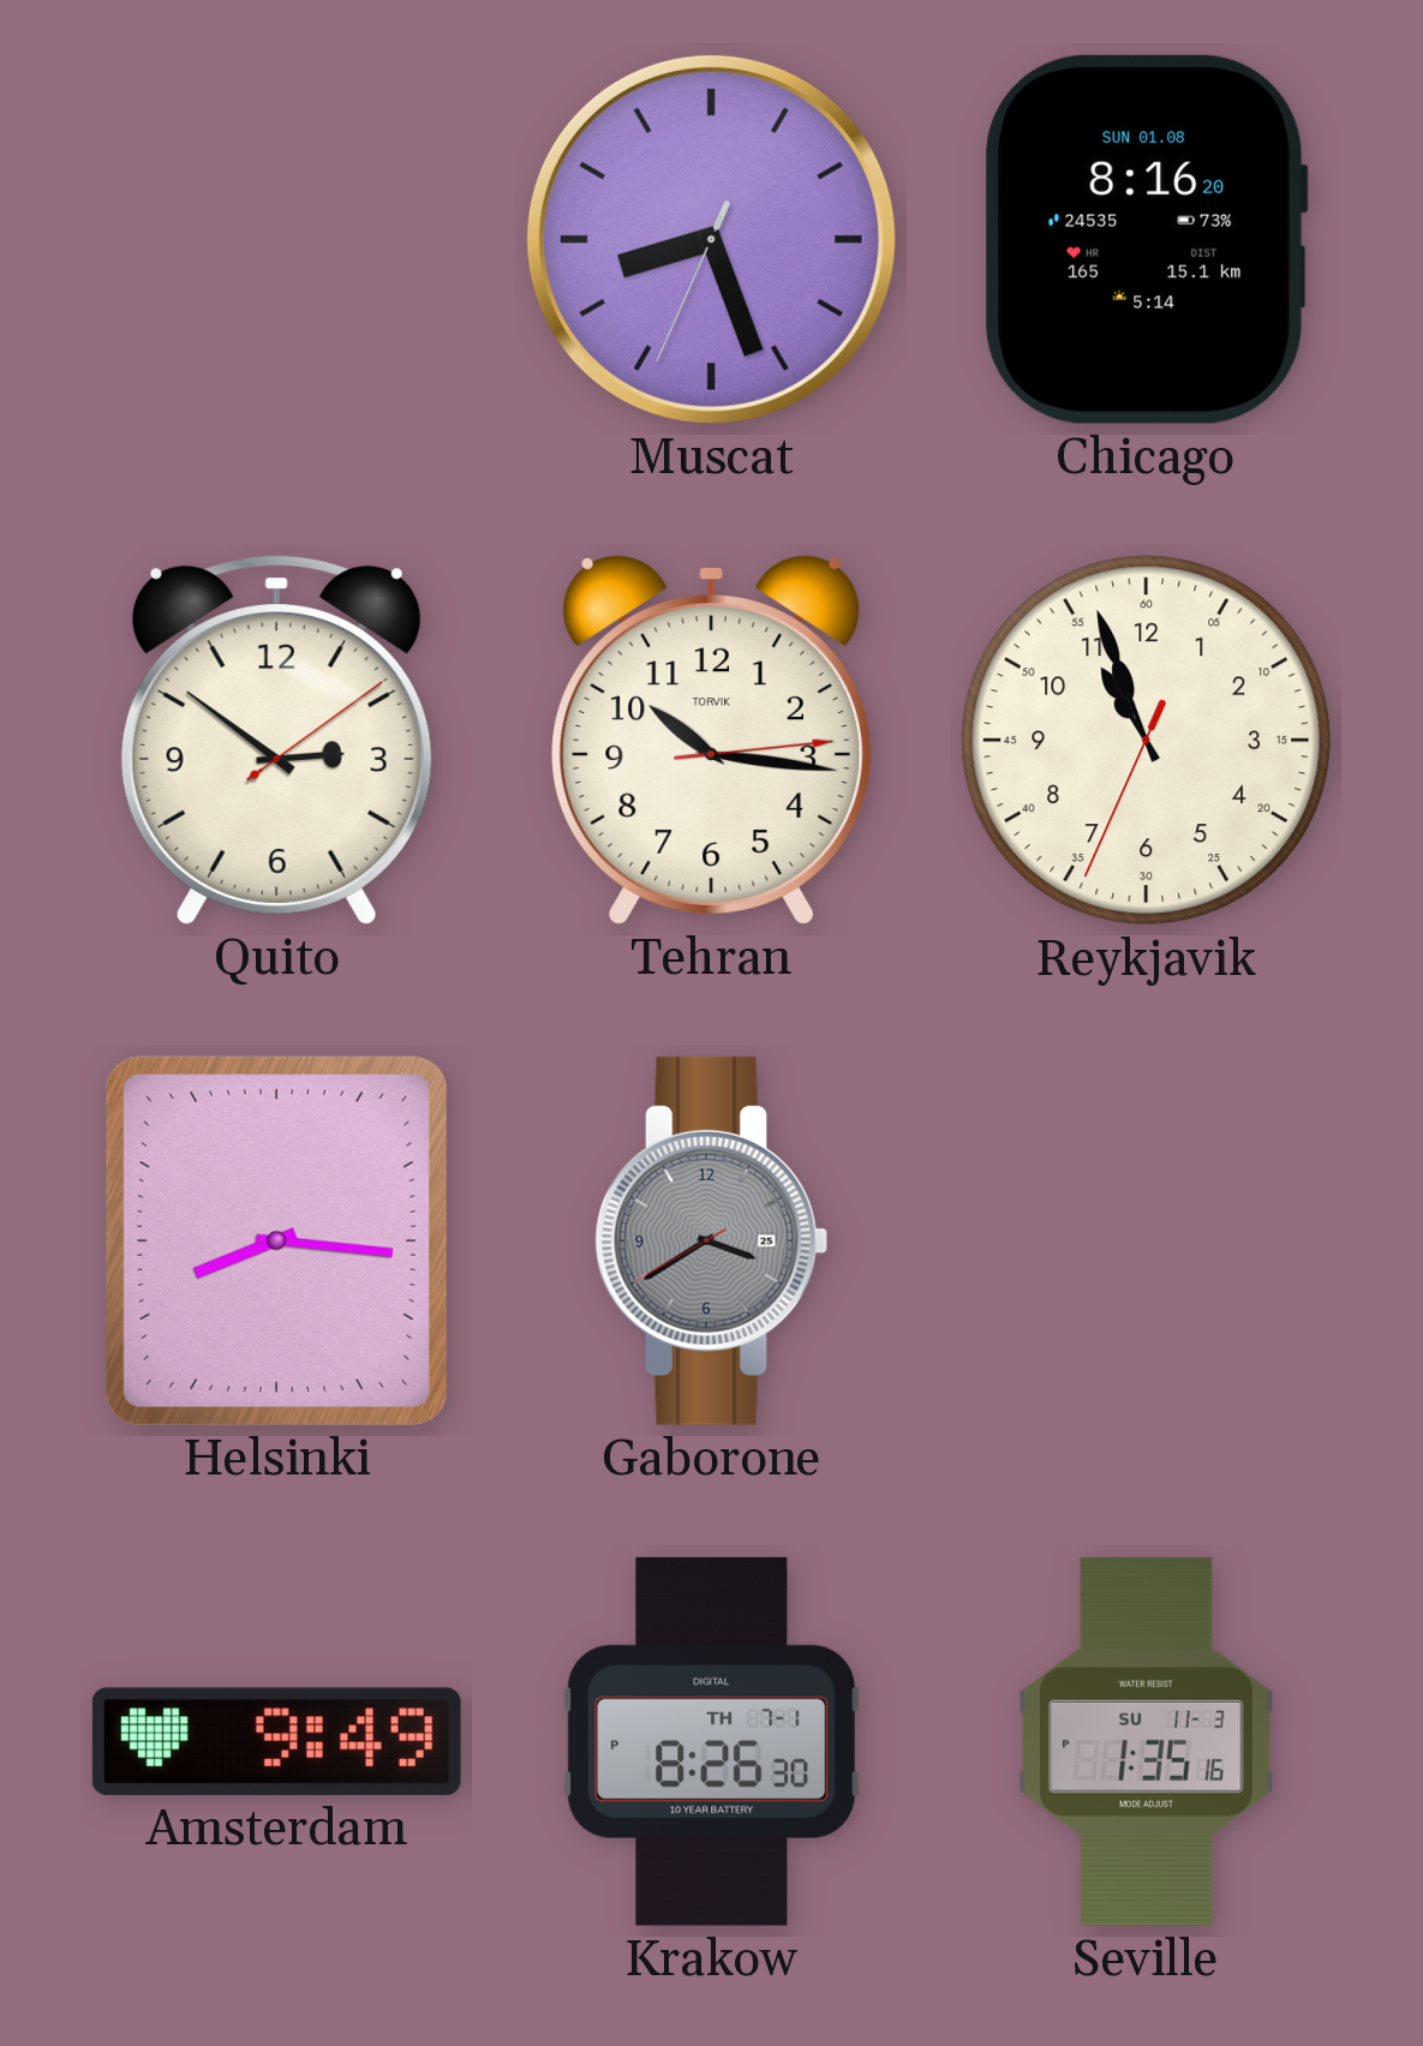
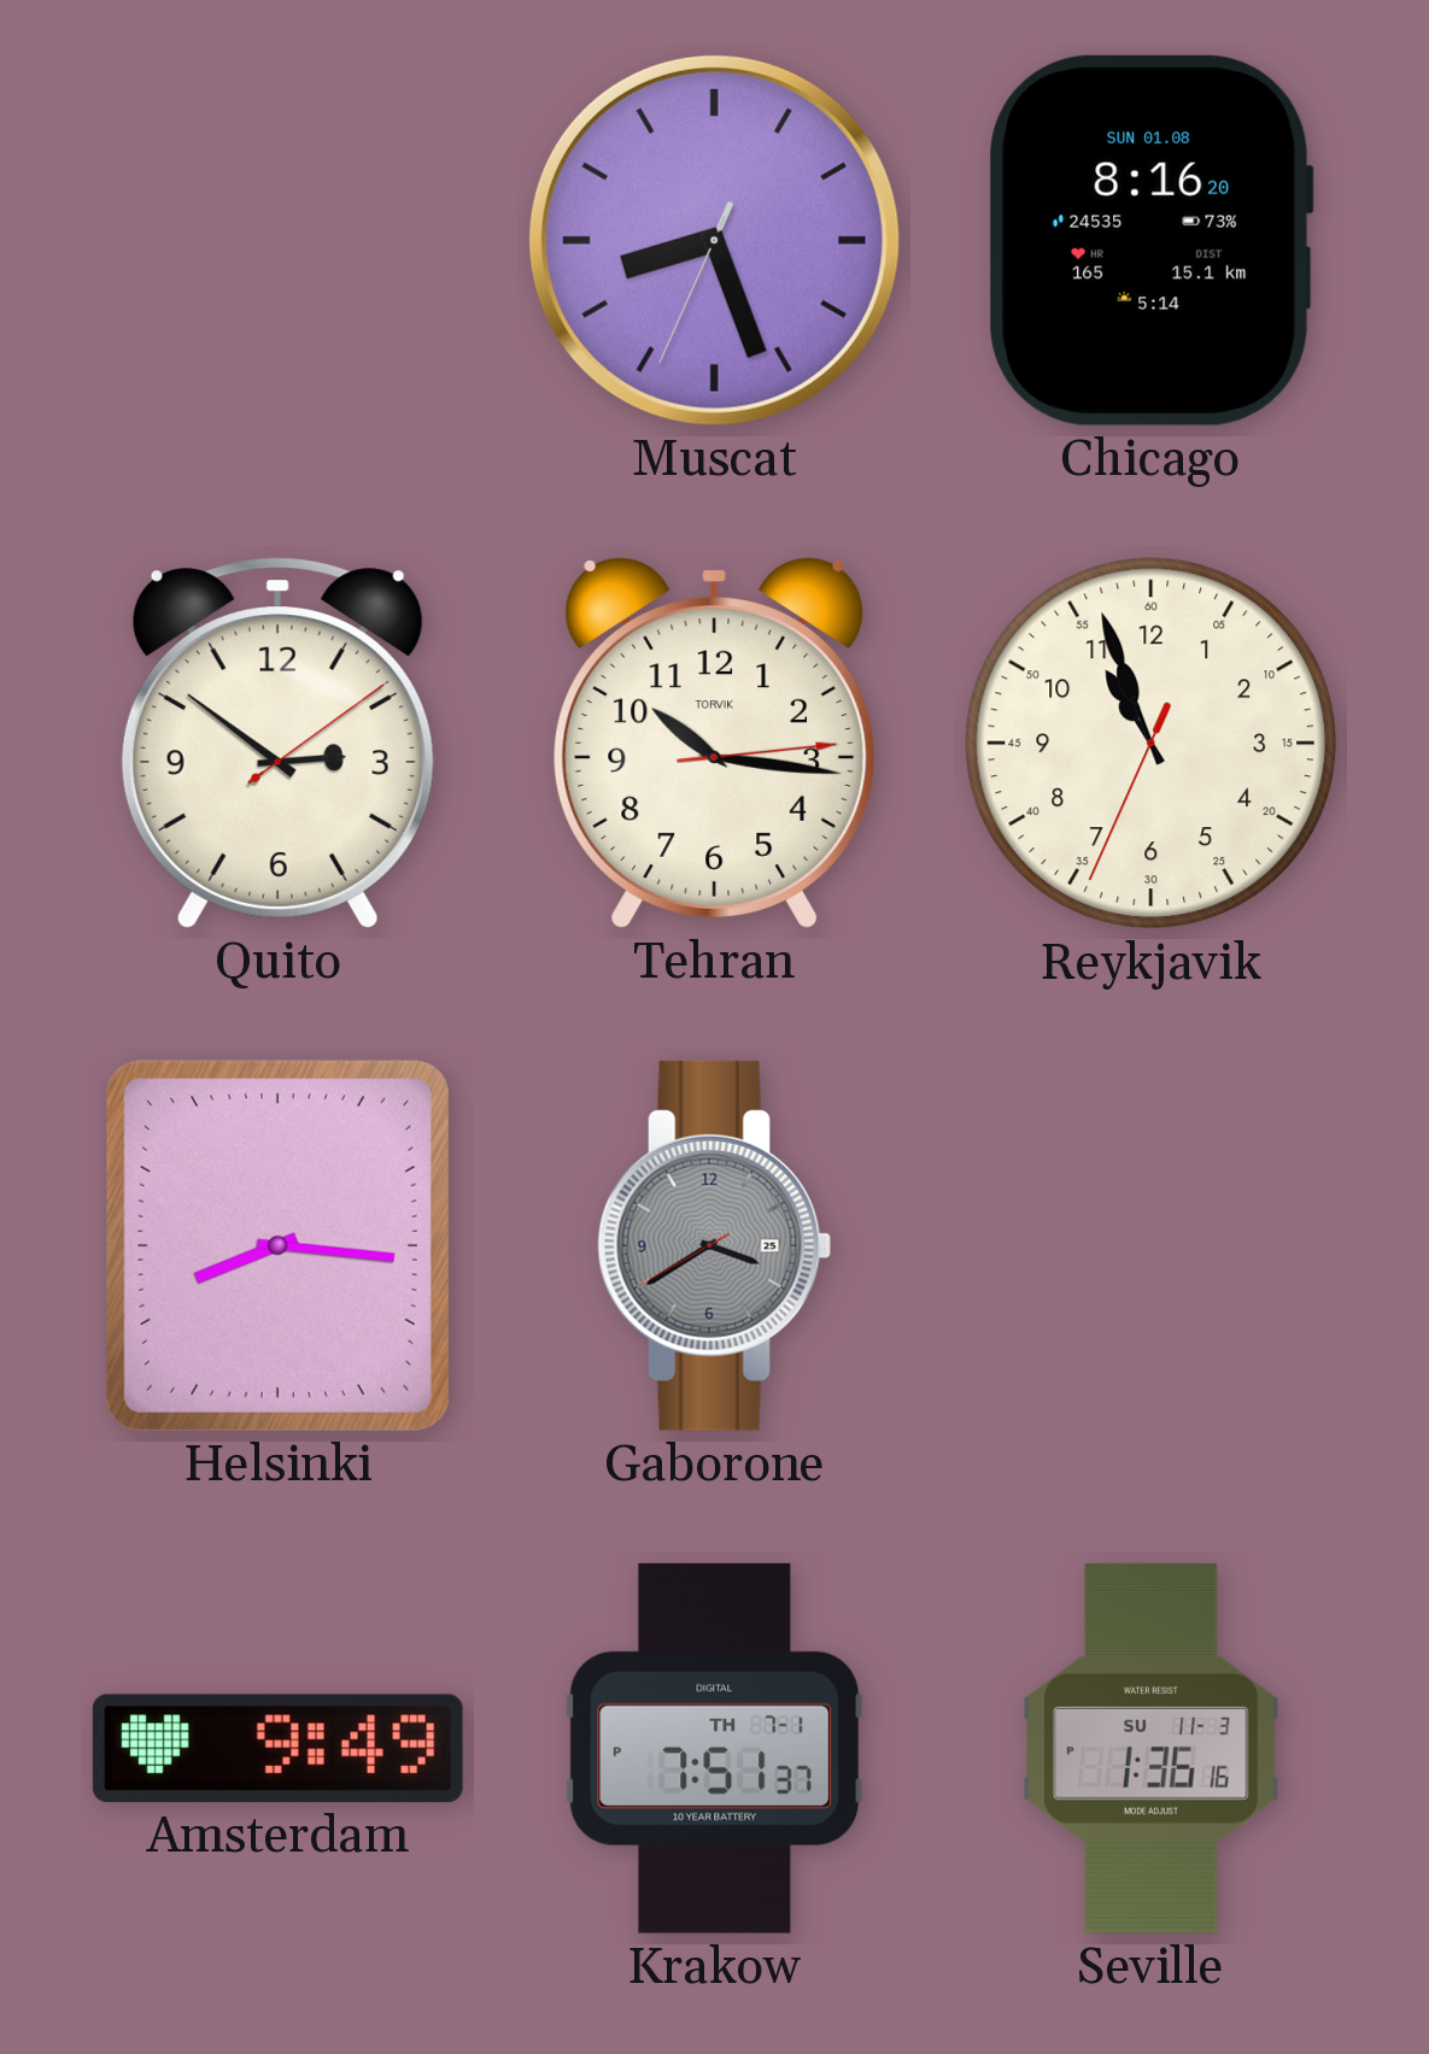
Krakow: 8:26 -> 7:51
Seville: 1:35 -> 1:36
